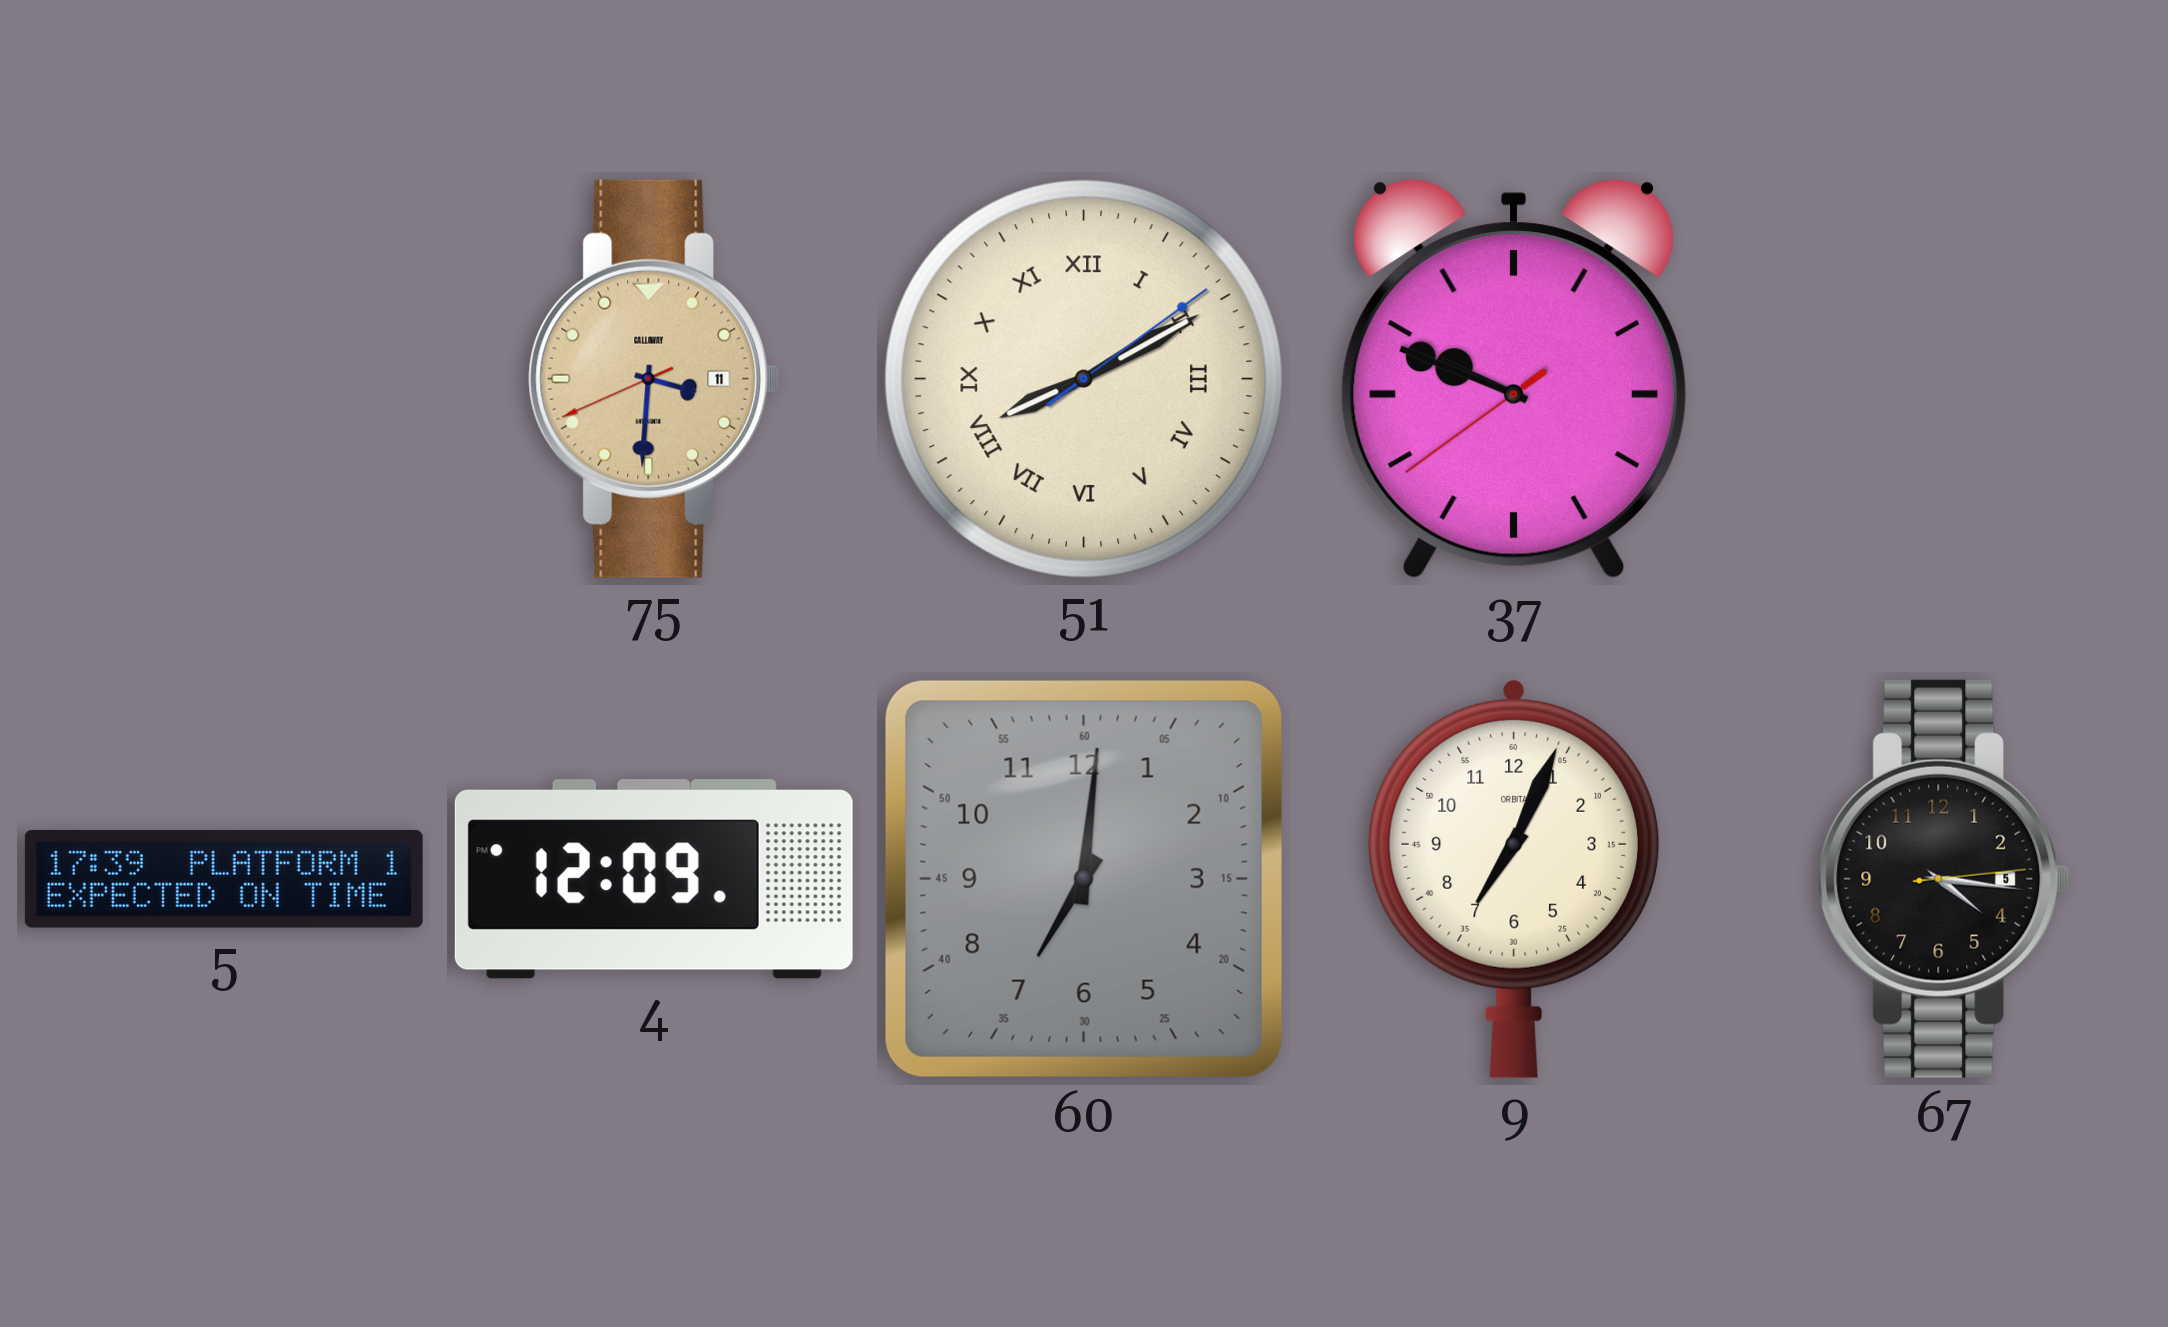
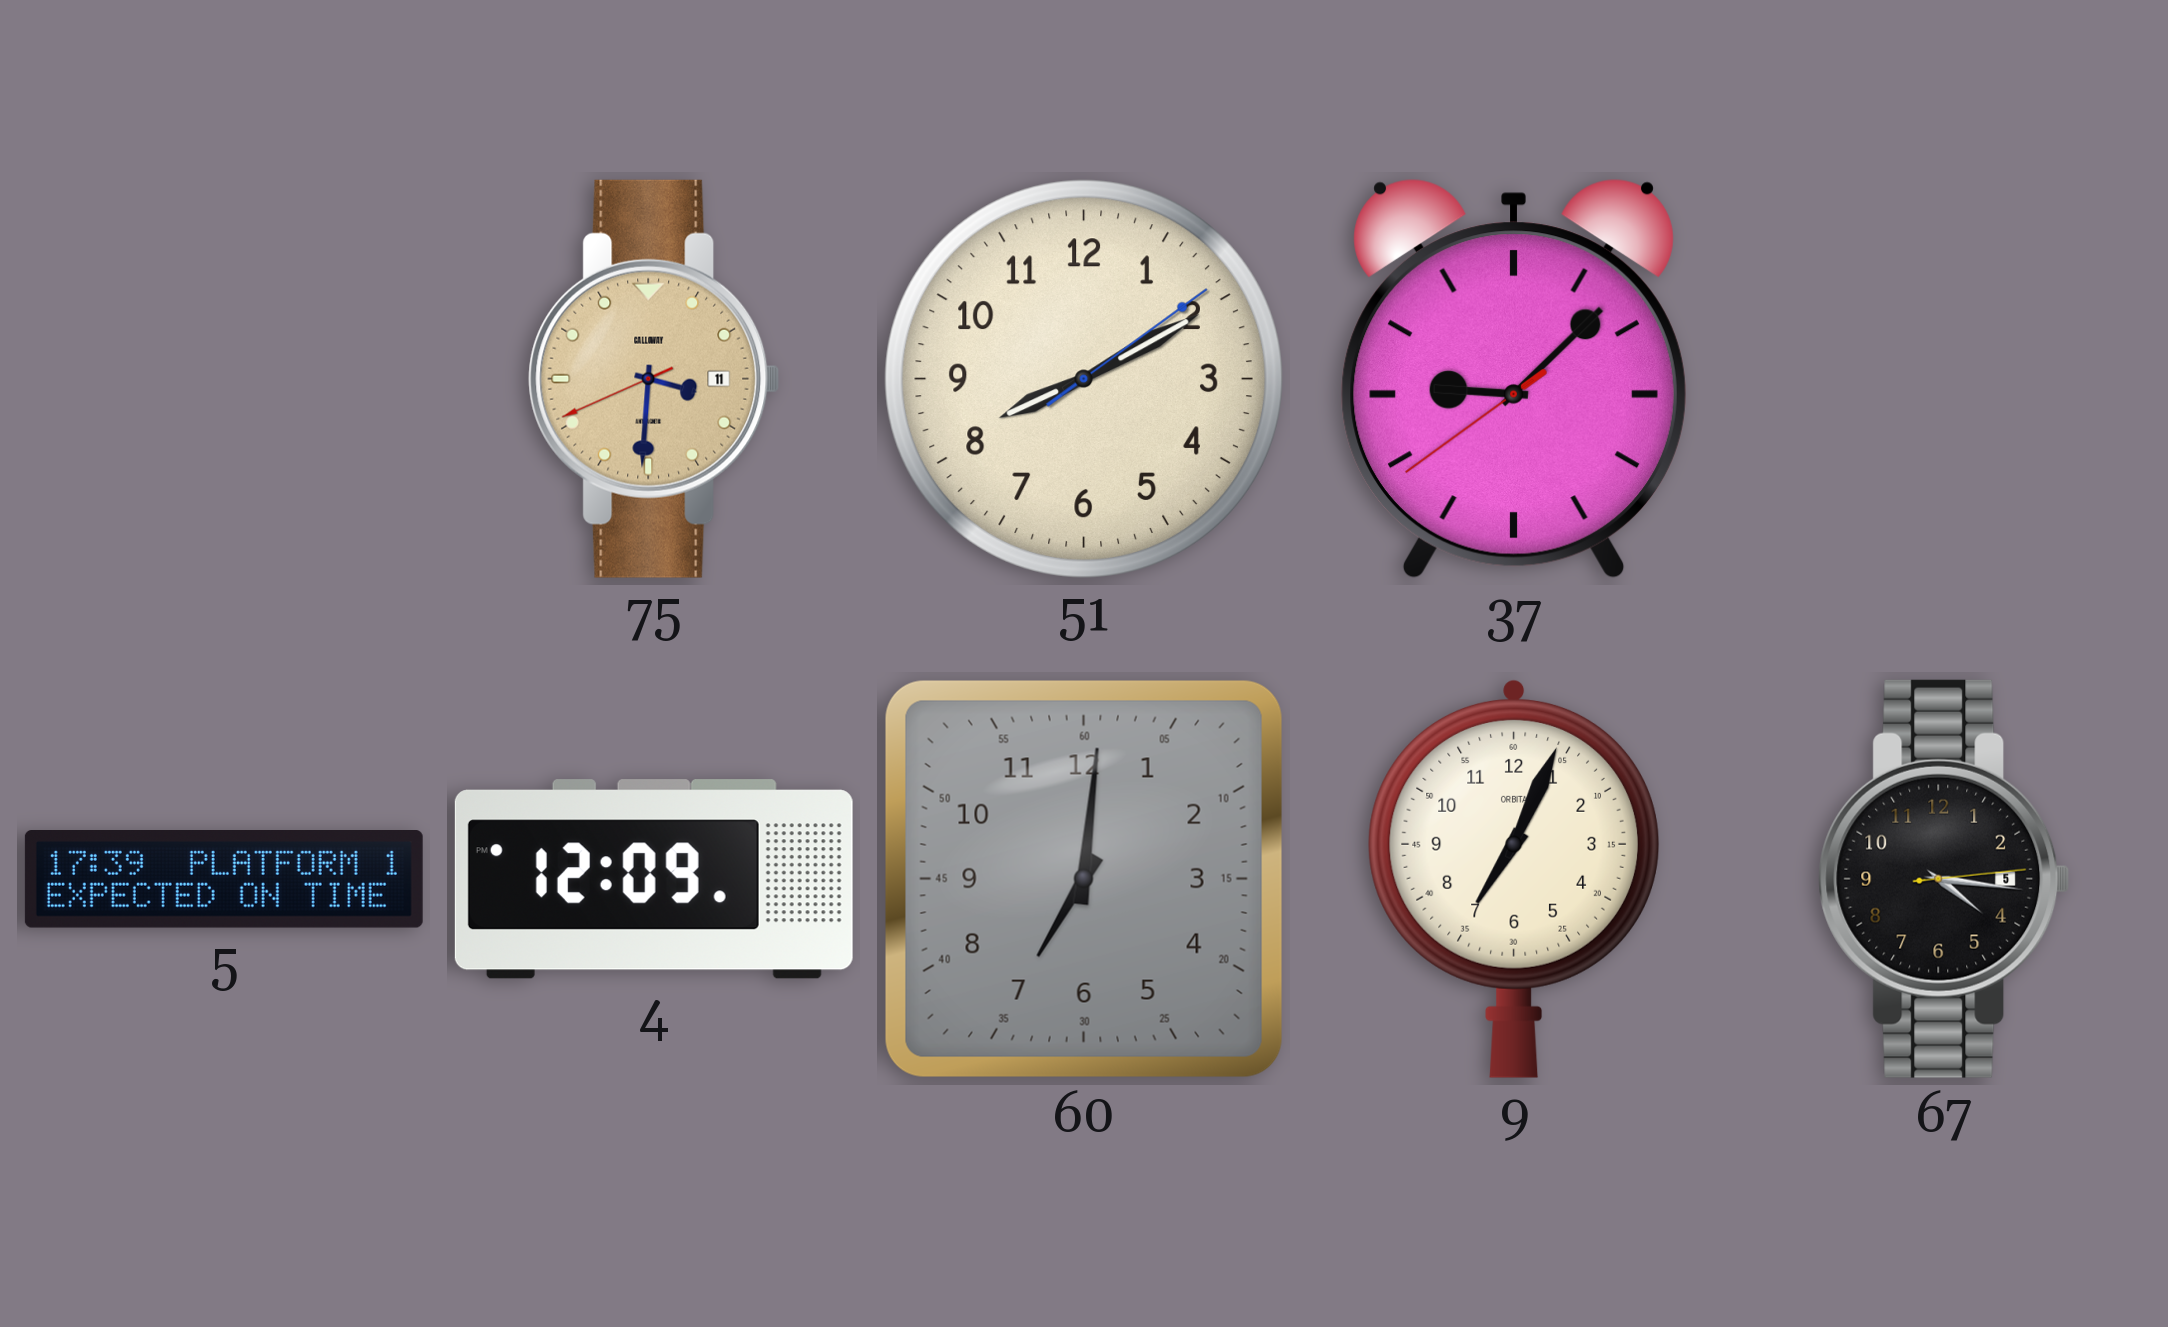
51 numerals: Roman -> Arabic
37: 9:48 -> 9:07
